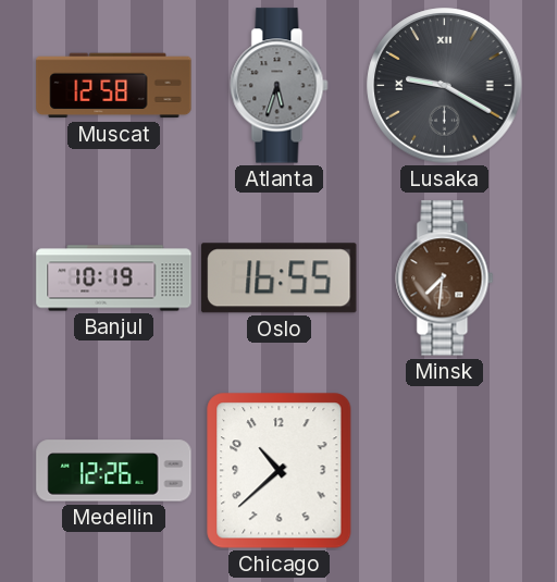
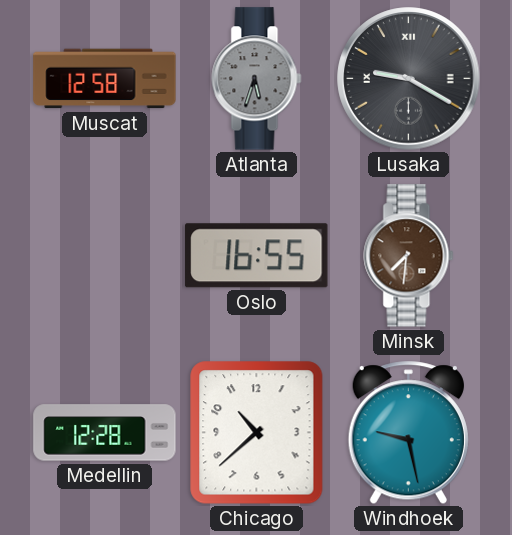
Banjul: 10:19 -> none
Medellin: 12:26 -> 12:28
Windhoek: none -> 9:28
